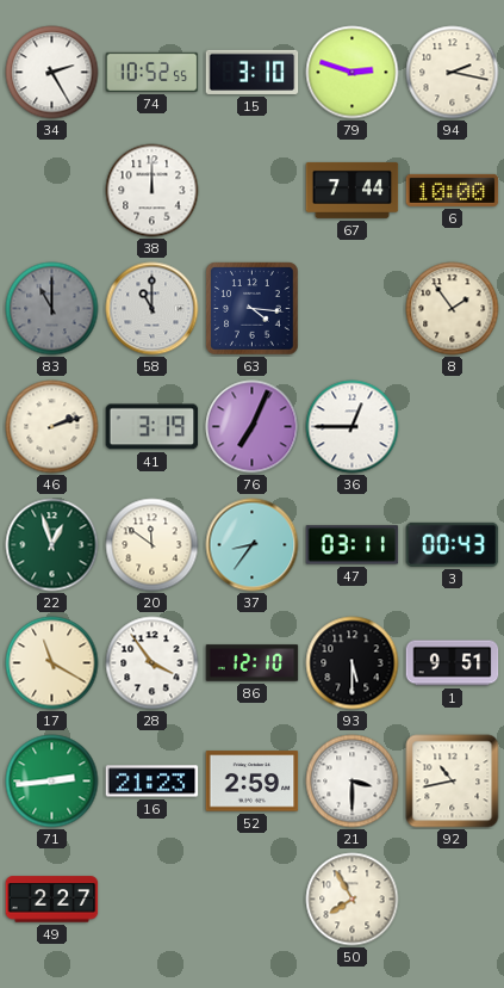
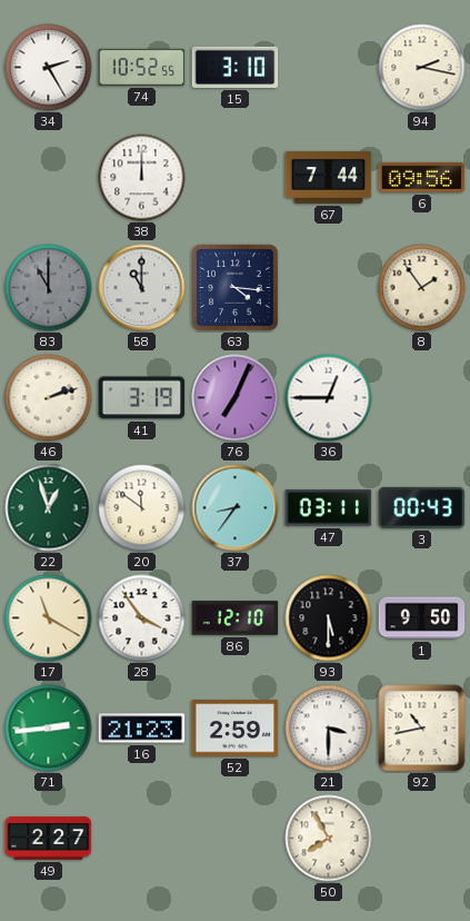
79: 2:48 -> none
6: 10:00 -> 09:56
1: 9:51 -> 9:50
